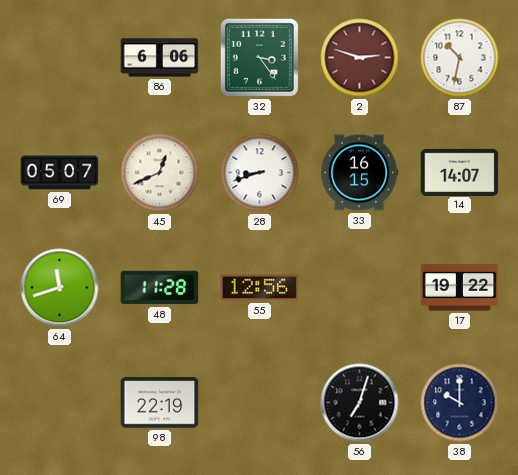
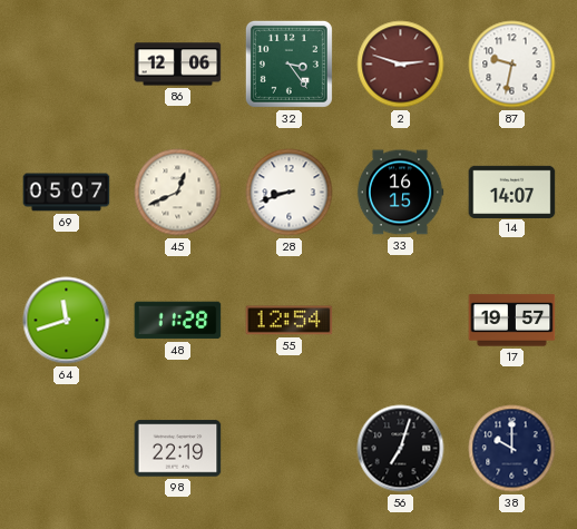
86: 6:06 -> 12:06
87: 10:32 -> 9:32
55: 12:56 -> 12:54
17: 19:22 -> 19:57
